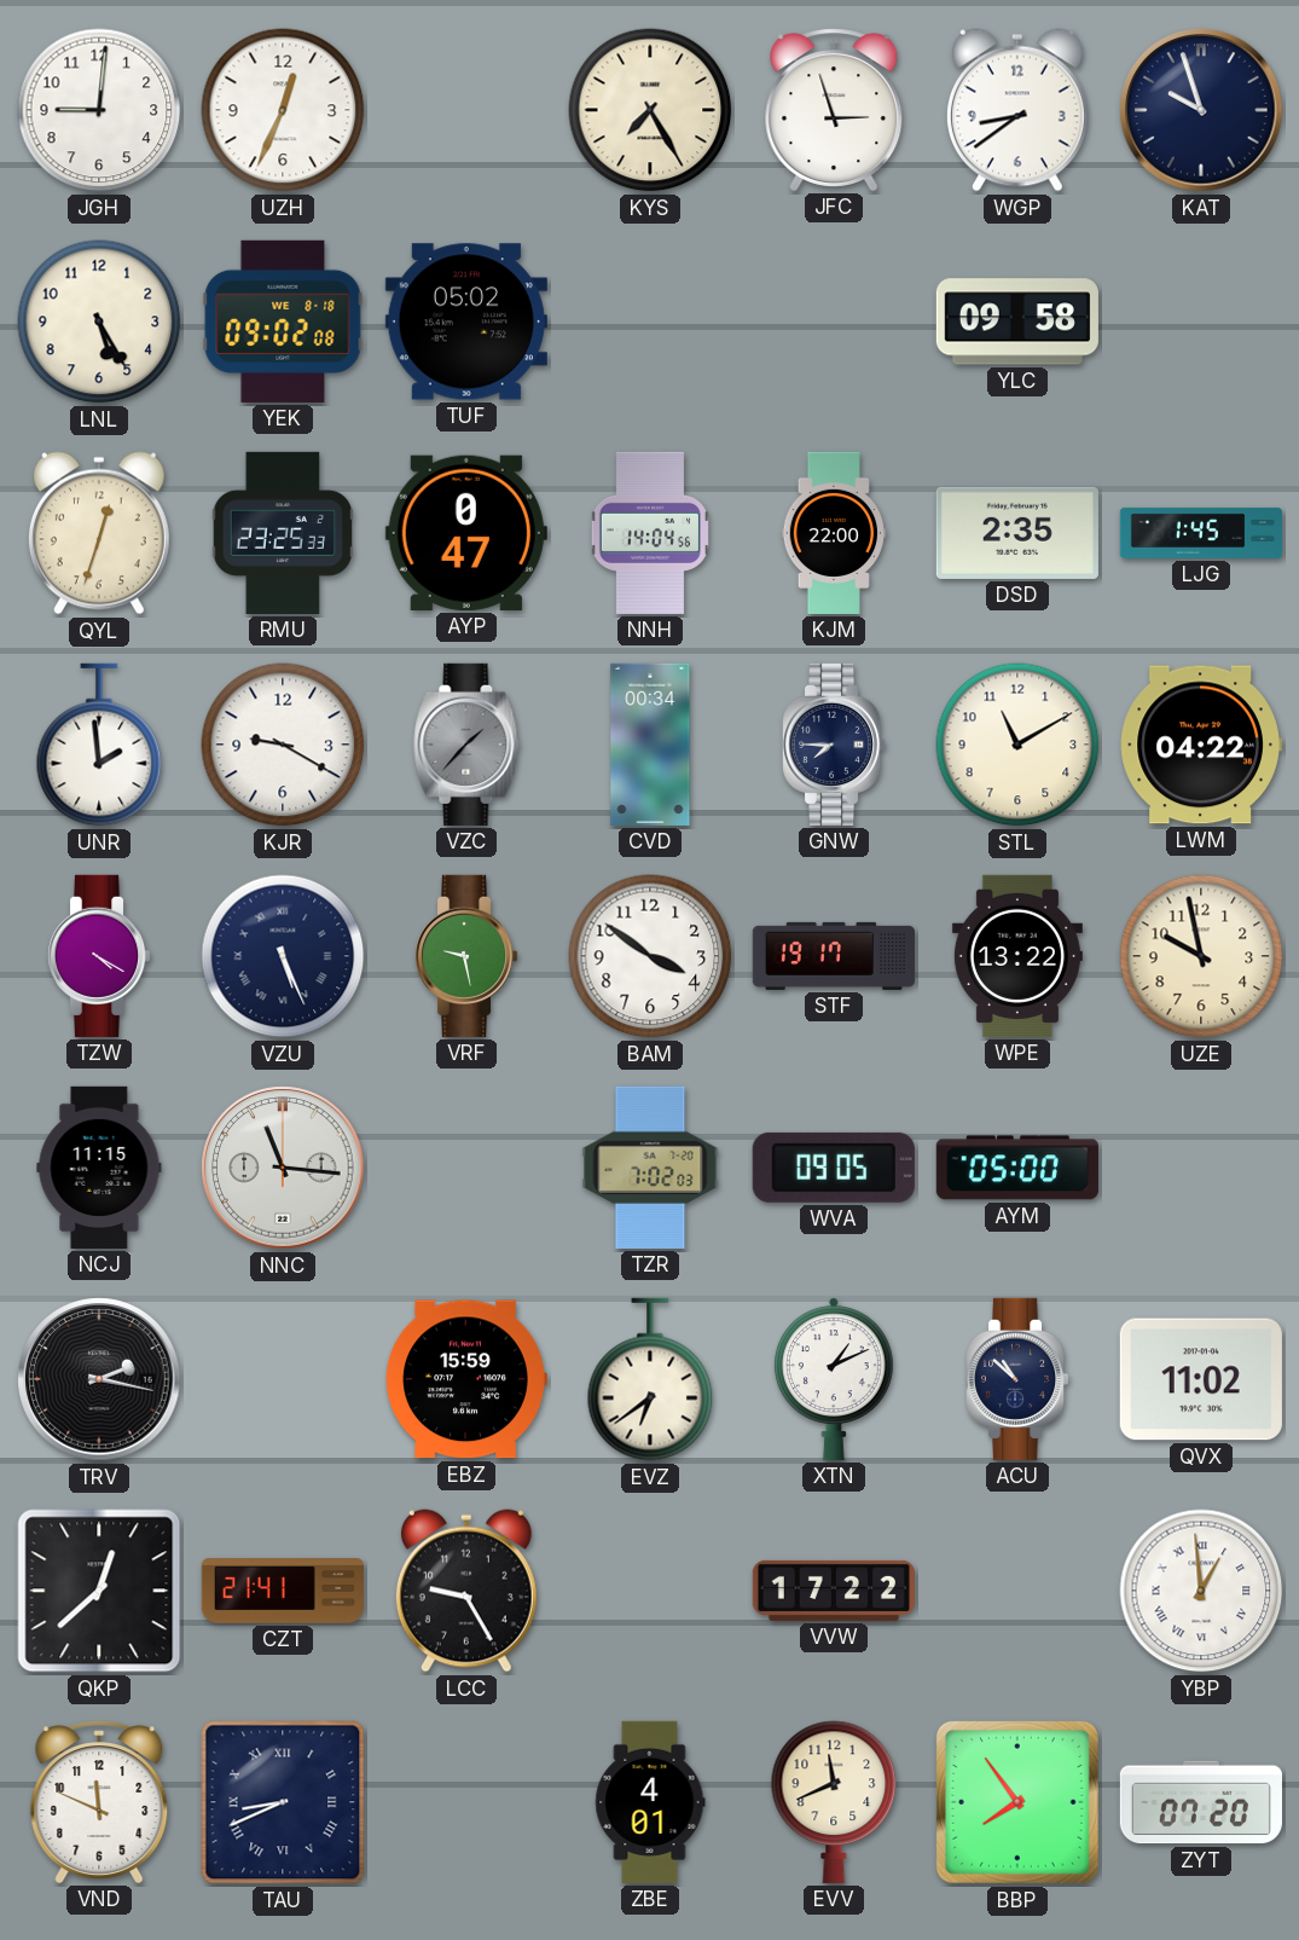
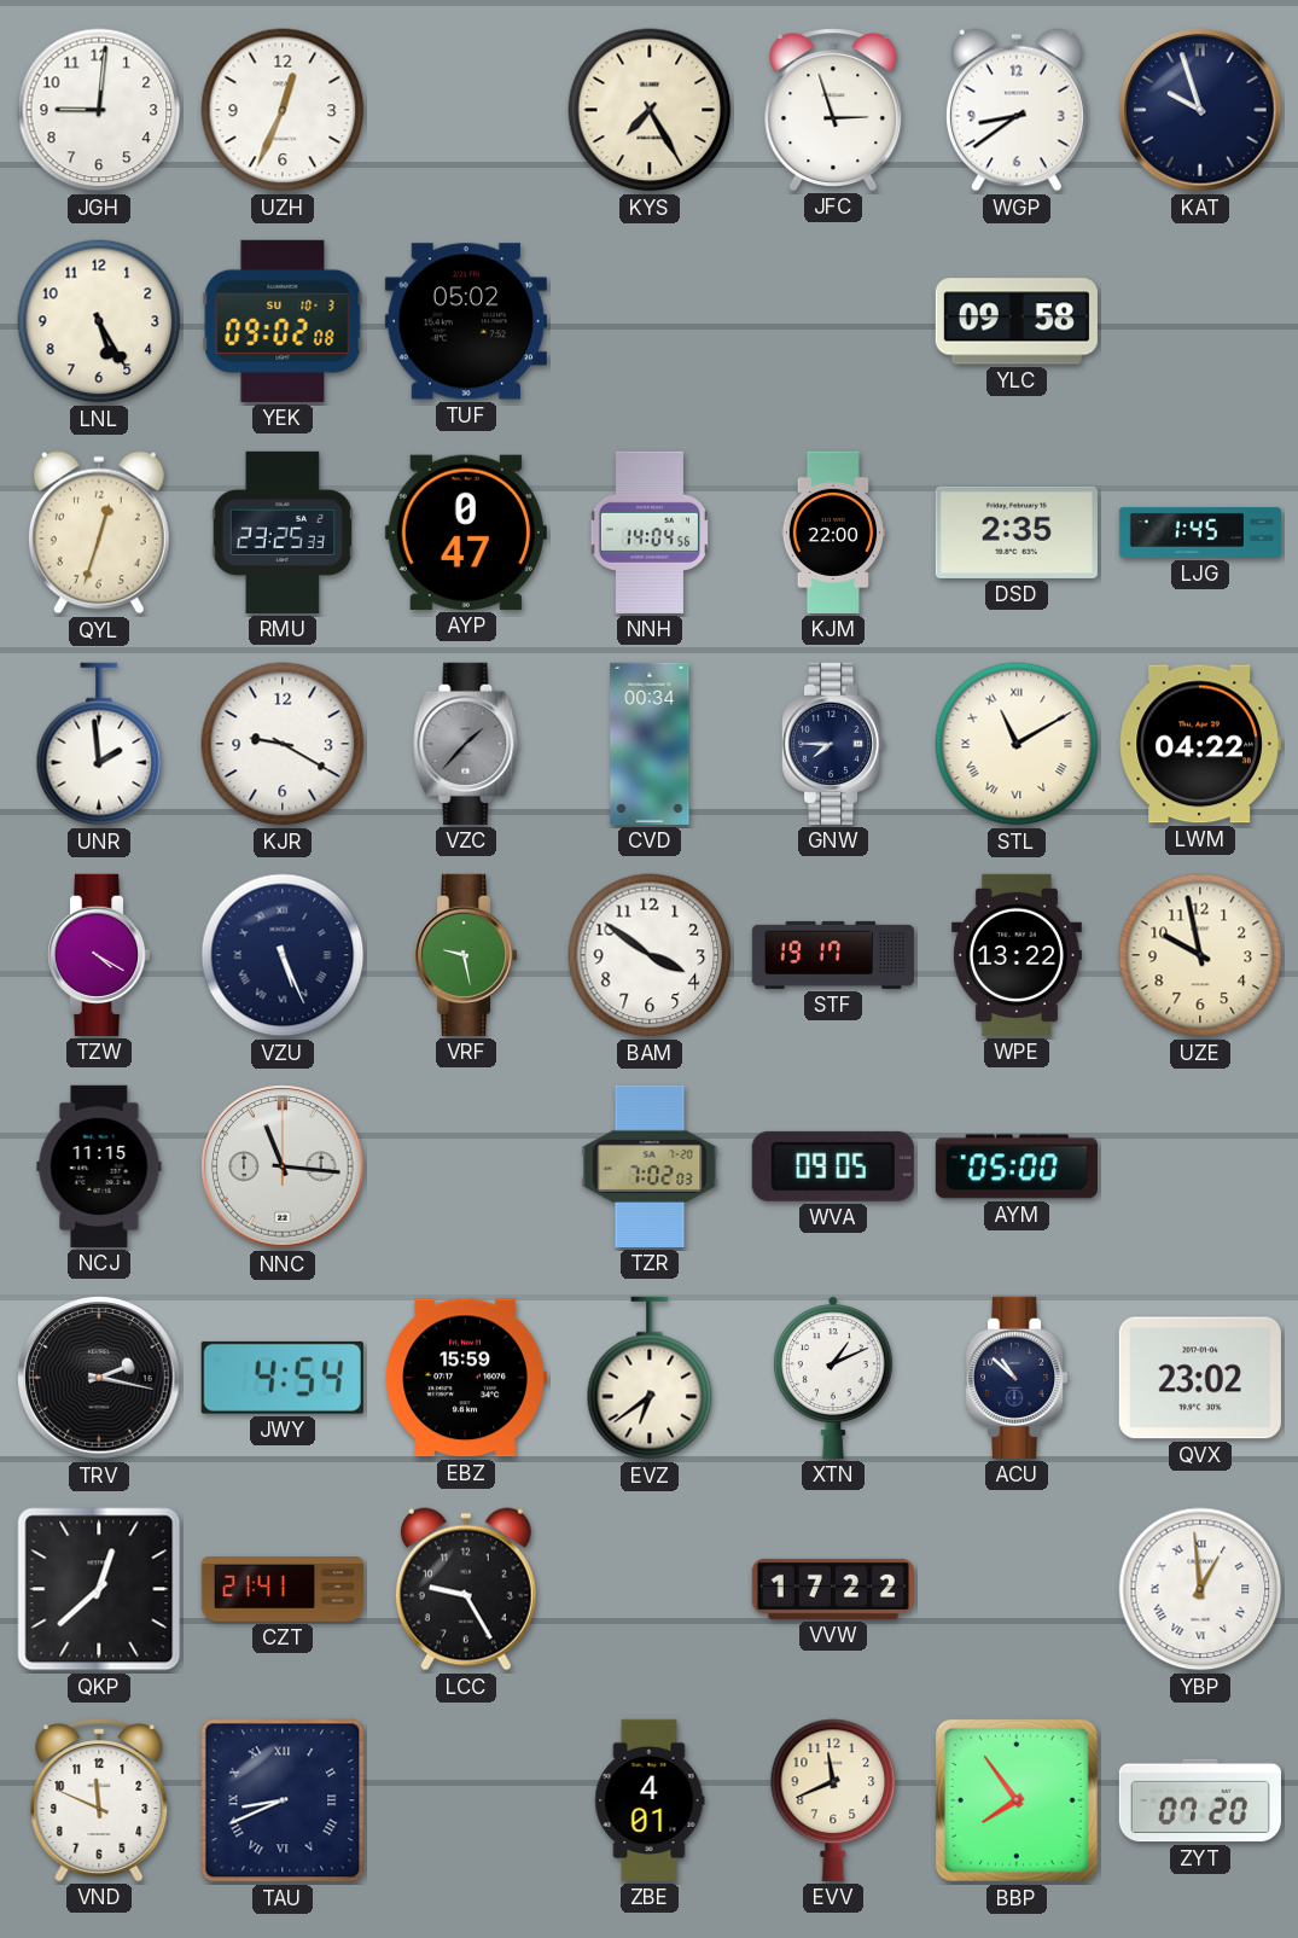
YEK date: WE 8-18 -> SU 10-3
STL numerals: Arabic -> Roman
JWY: none -> 4:54
QVX: 11:02 -> 23:02
